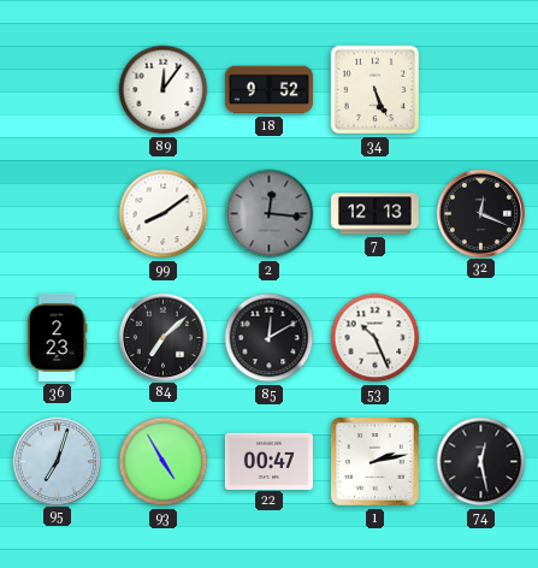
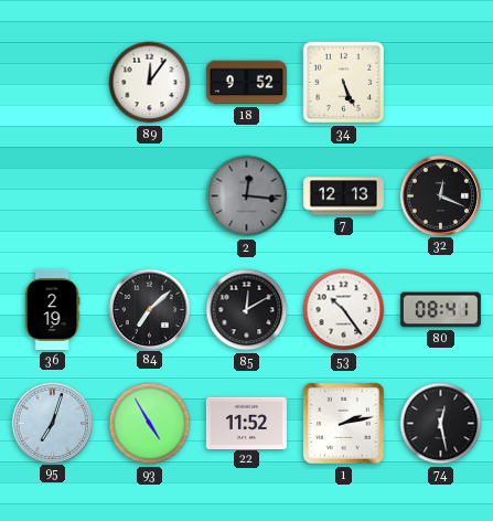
99: 8:09 -> none
36: 2:23 -> 2:19
53: 10:26 -> 10:24
80: none -> 08:41
22: 00:47 -> 11:52
